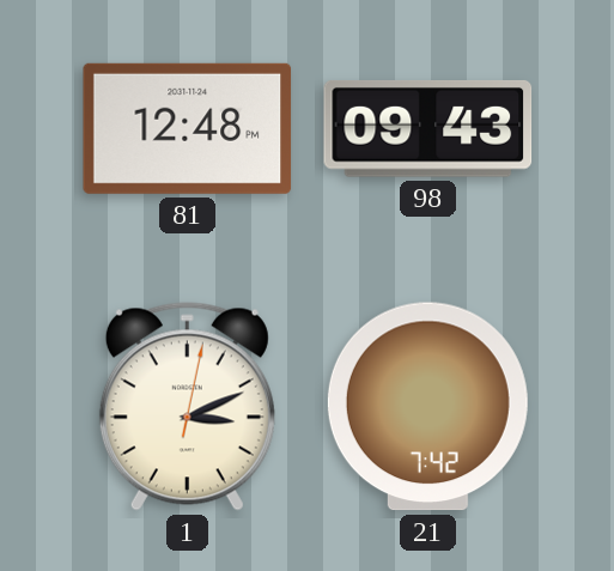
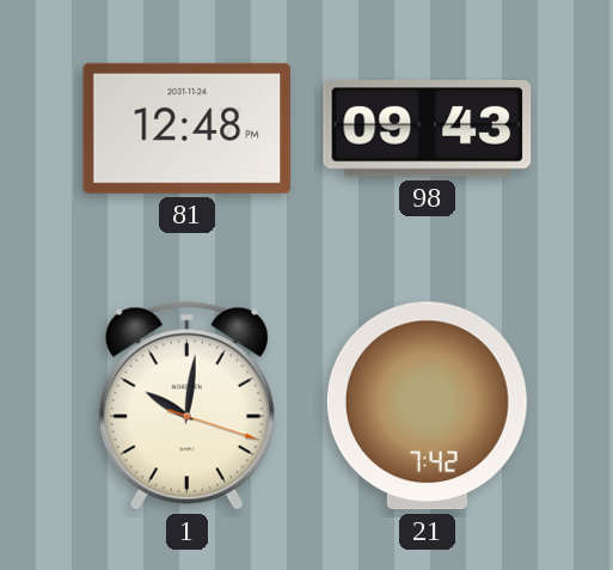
1: 3:11 -> 10:01
